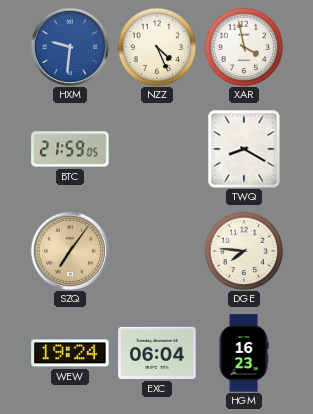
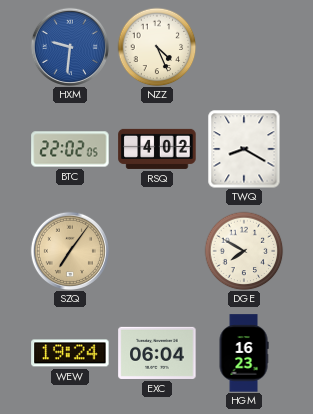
XAR: 3:58 -> none
BTC: 21:59 -> 22:02
RSQ: none -> 4:02
DGE: 7:46 -> 7:50
